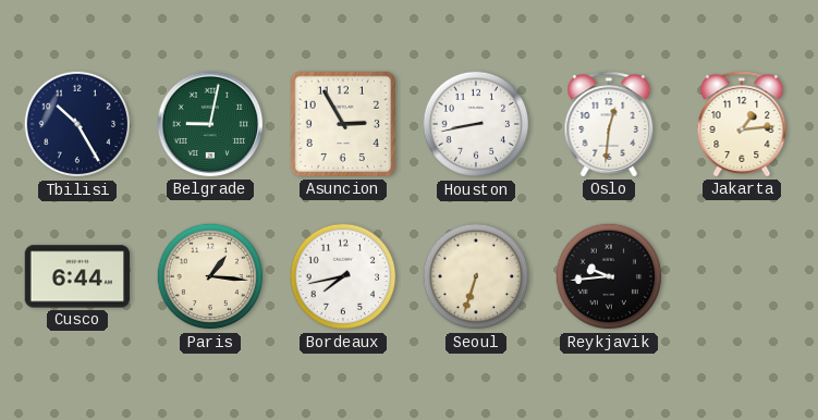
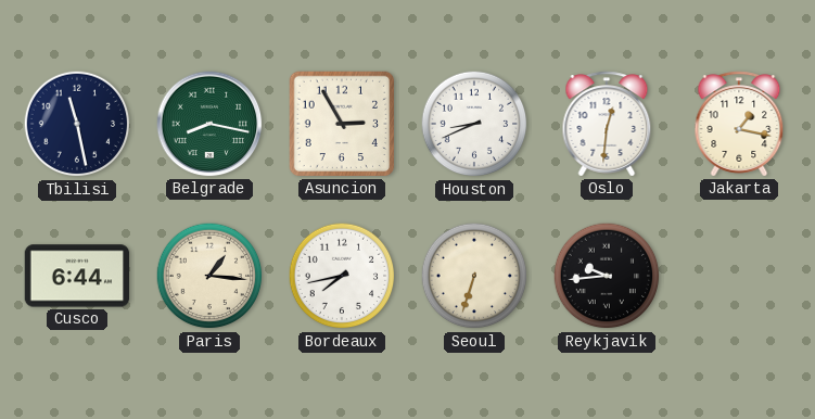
Tbilisi: 10:25 -> 11:28
Belgrade: 9:02 -> 8:17
Houston: 8:43 -> 8:41
Jakarta: 1:14 -> 1:17
